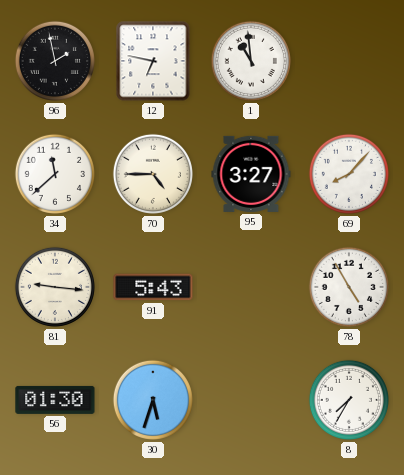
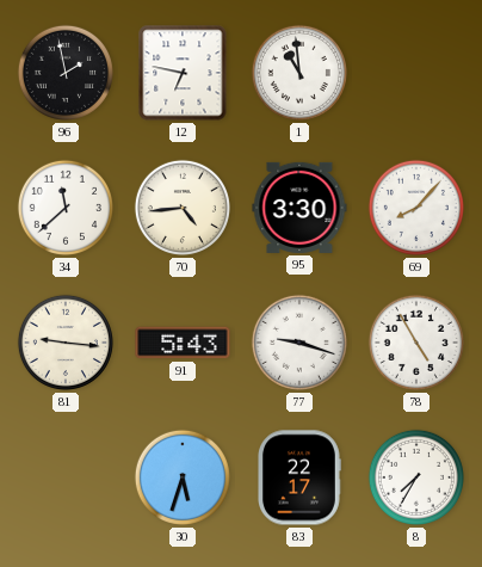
70: 4:45 -> 4:44
95: 3:27 -> 3:30
77: none -> 9:18
56: 01:30 -> none
83: none -> 22:17
